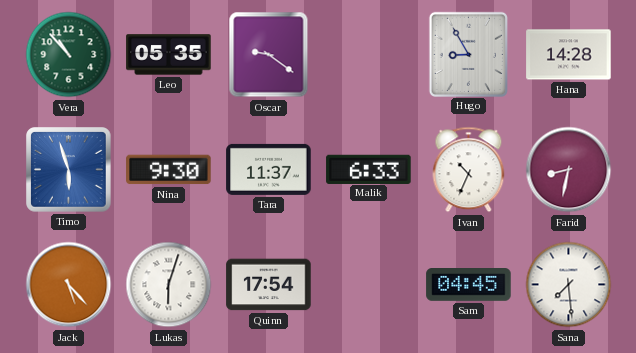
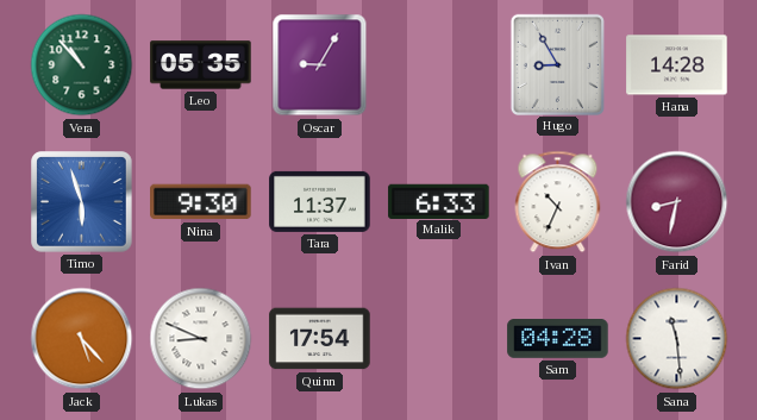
Oscar: 9:21 -> 9:05
Lukas: 6:03 -> 8:49
Sam: 04:45 -> 04:28
Sana: 7:29 -> 11:29
